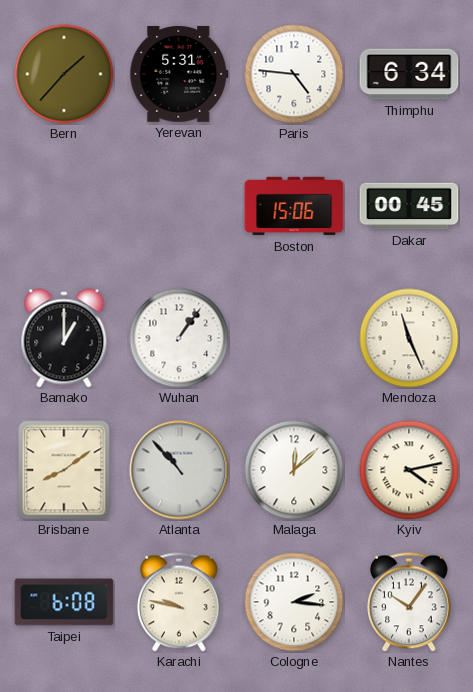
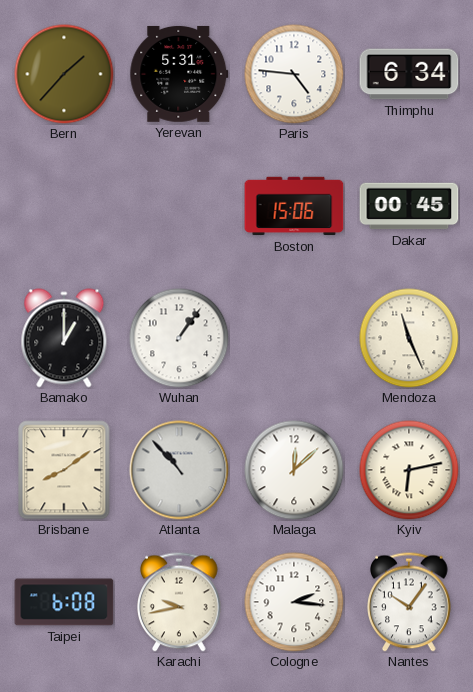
Kyiv: 4:13 -> 6:13
Karachi: 9:47 -> 9:43
